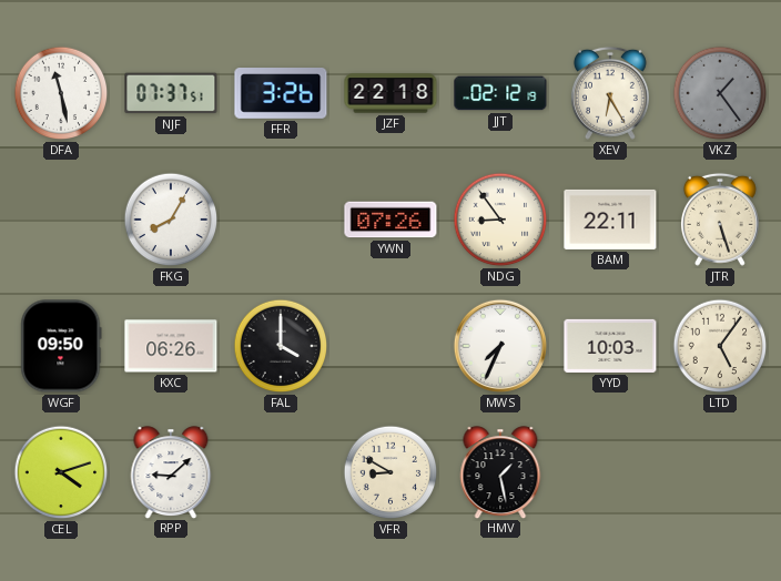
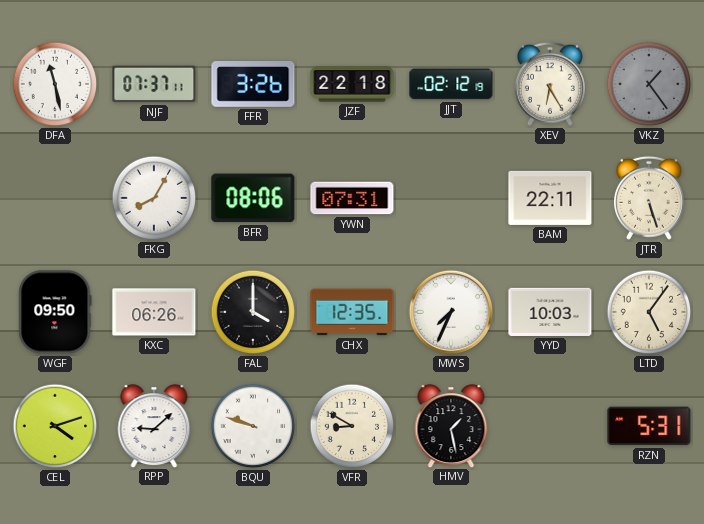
NJF: 07:37:51 -> 07:37:11
BFR: none -> 08:06
YWN: 07:26 -> 07:31
NDG: 8:54 -> none
CHX: none -> 12:35
BQU: none -> 9:48
RZN: none -> 5:31
